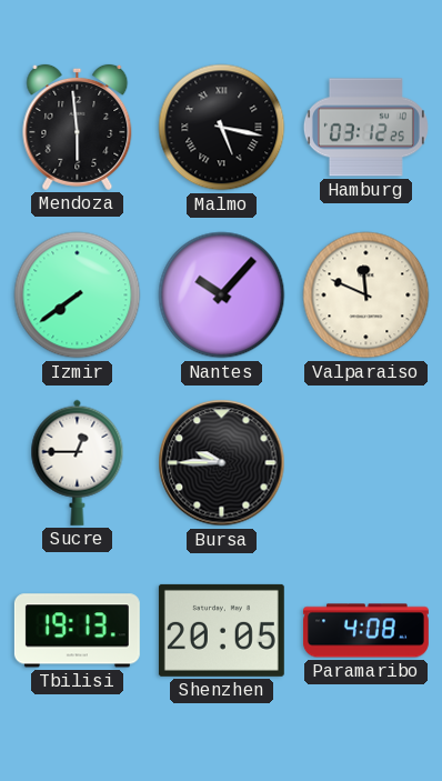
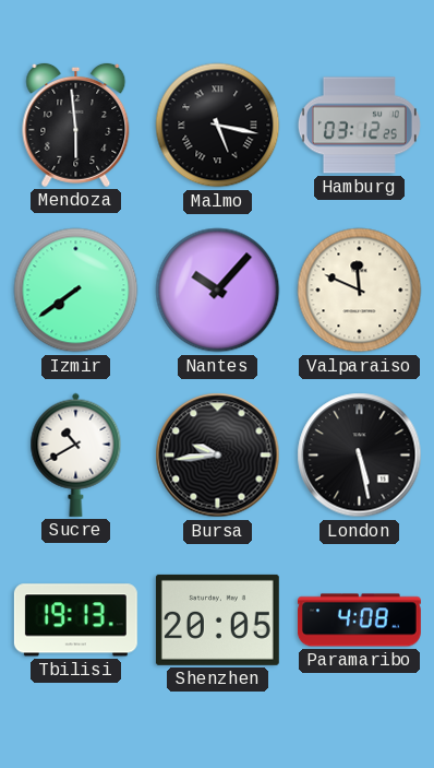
Sucre: 12:45 -> 10:40
Bursa: 9:45 -> 9:44
London: none -> 5:28
